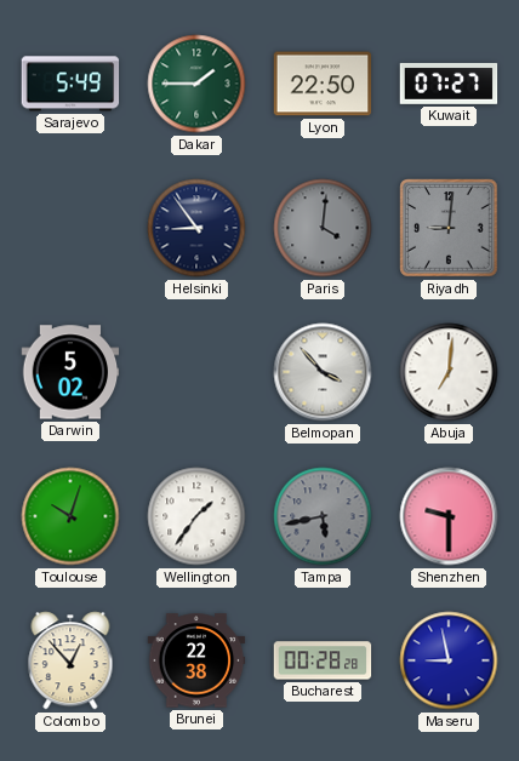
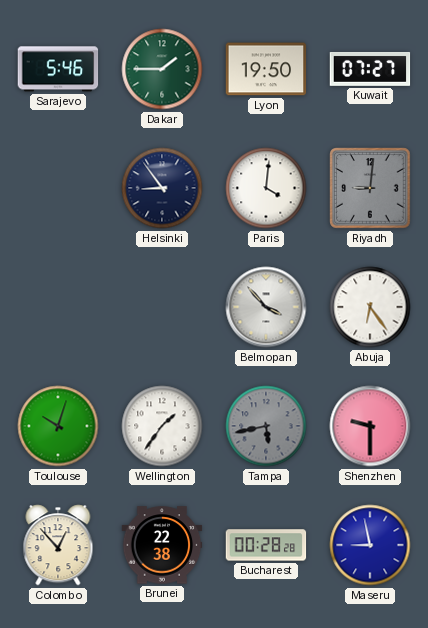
Sarajevo: 5:49 -> 5:46
Lyon: 22:50 -> 19:50
Paris dial: grey -> white
Darwin: 5:02 -> none
Abuja: 7:01 -> 6:24
